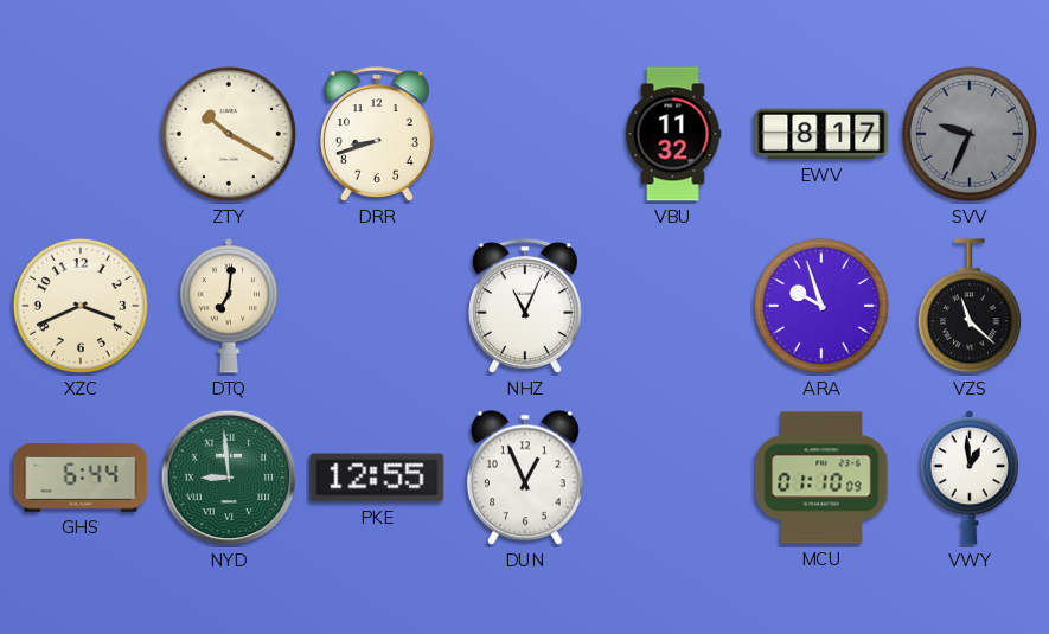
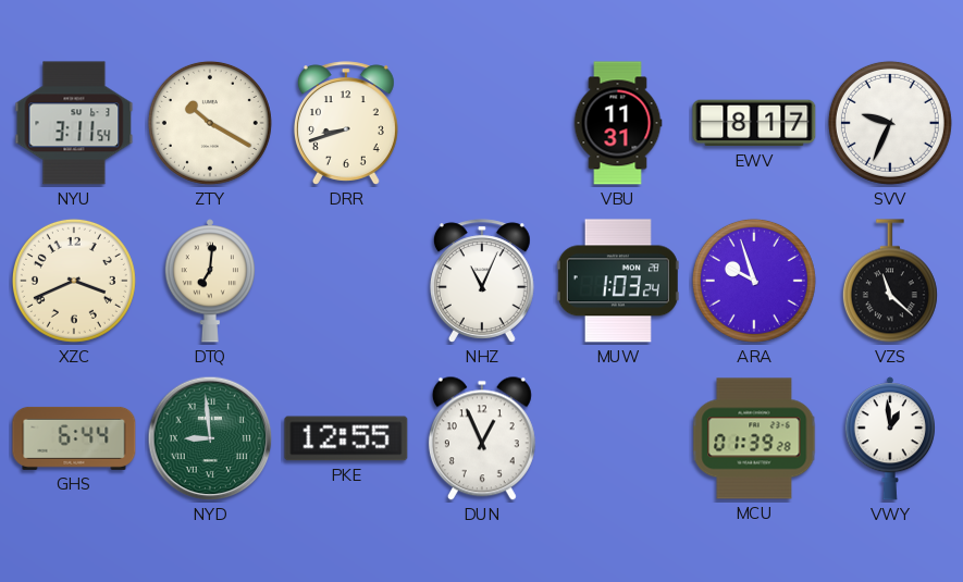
NYU: none -> 3:11
VBU: 11:32 -> 11:31
SVV dial: grey -> white
MUW: none -> 1:03
MCU: 01:10 -> 01:39
